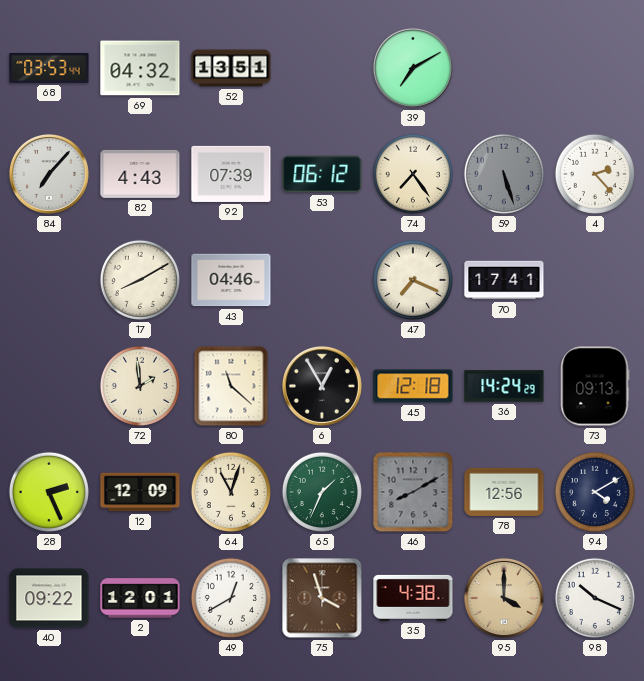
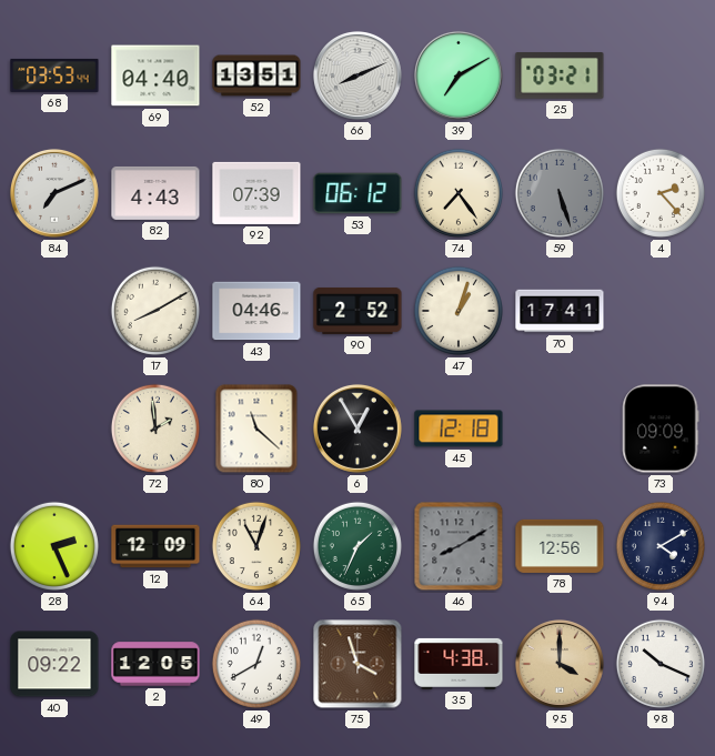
69: 04:32 -> 04:40
66: none -> 8:11
25: none -> 03:21
84: 7:07 -> 7:11
90: none -> 2:52
47: 7:19 -> 1:03
36: 14:24 -> none
73: 09:13 -> 09:09
2: 12:01 -> 12:05
